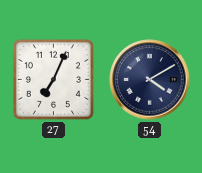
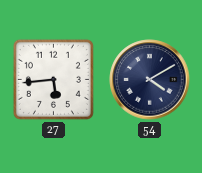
27: 7:04 -> 5:44
